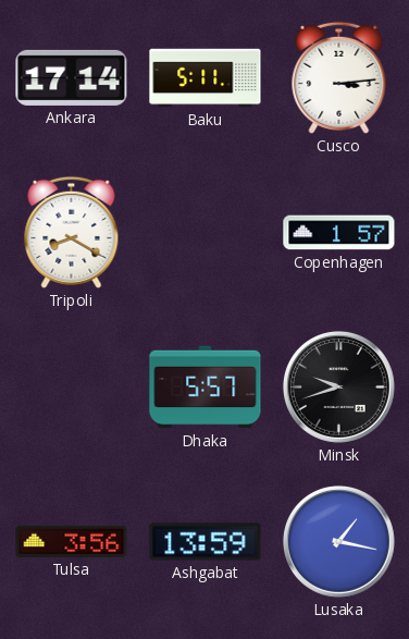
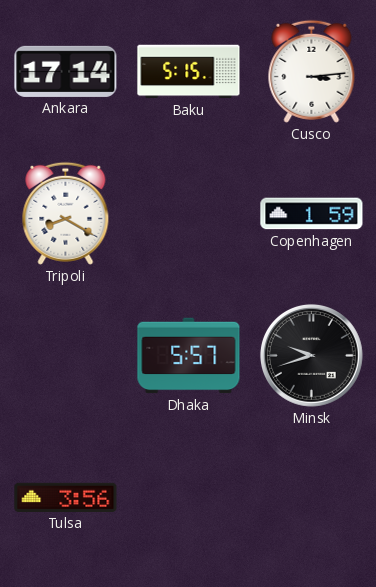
Baku: 5:11 -> 5:15
Copenhagen: 1:57 -> 1:59
Ashgabat: 13:59 -> none
Lusaka: 1:17 -> none
